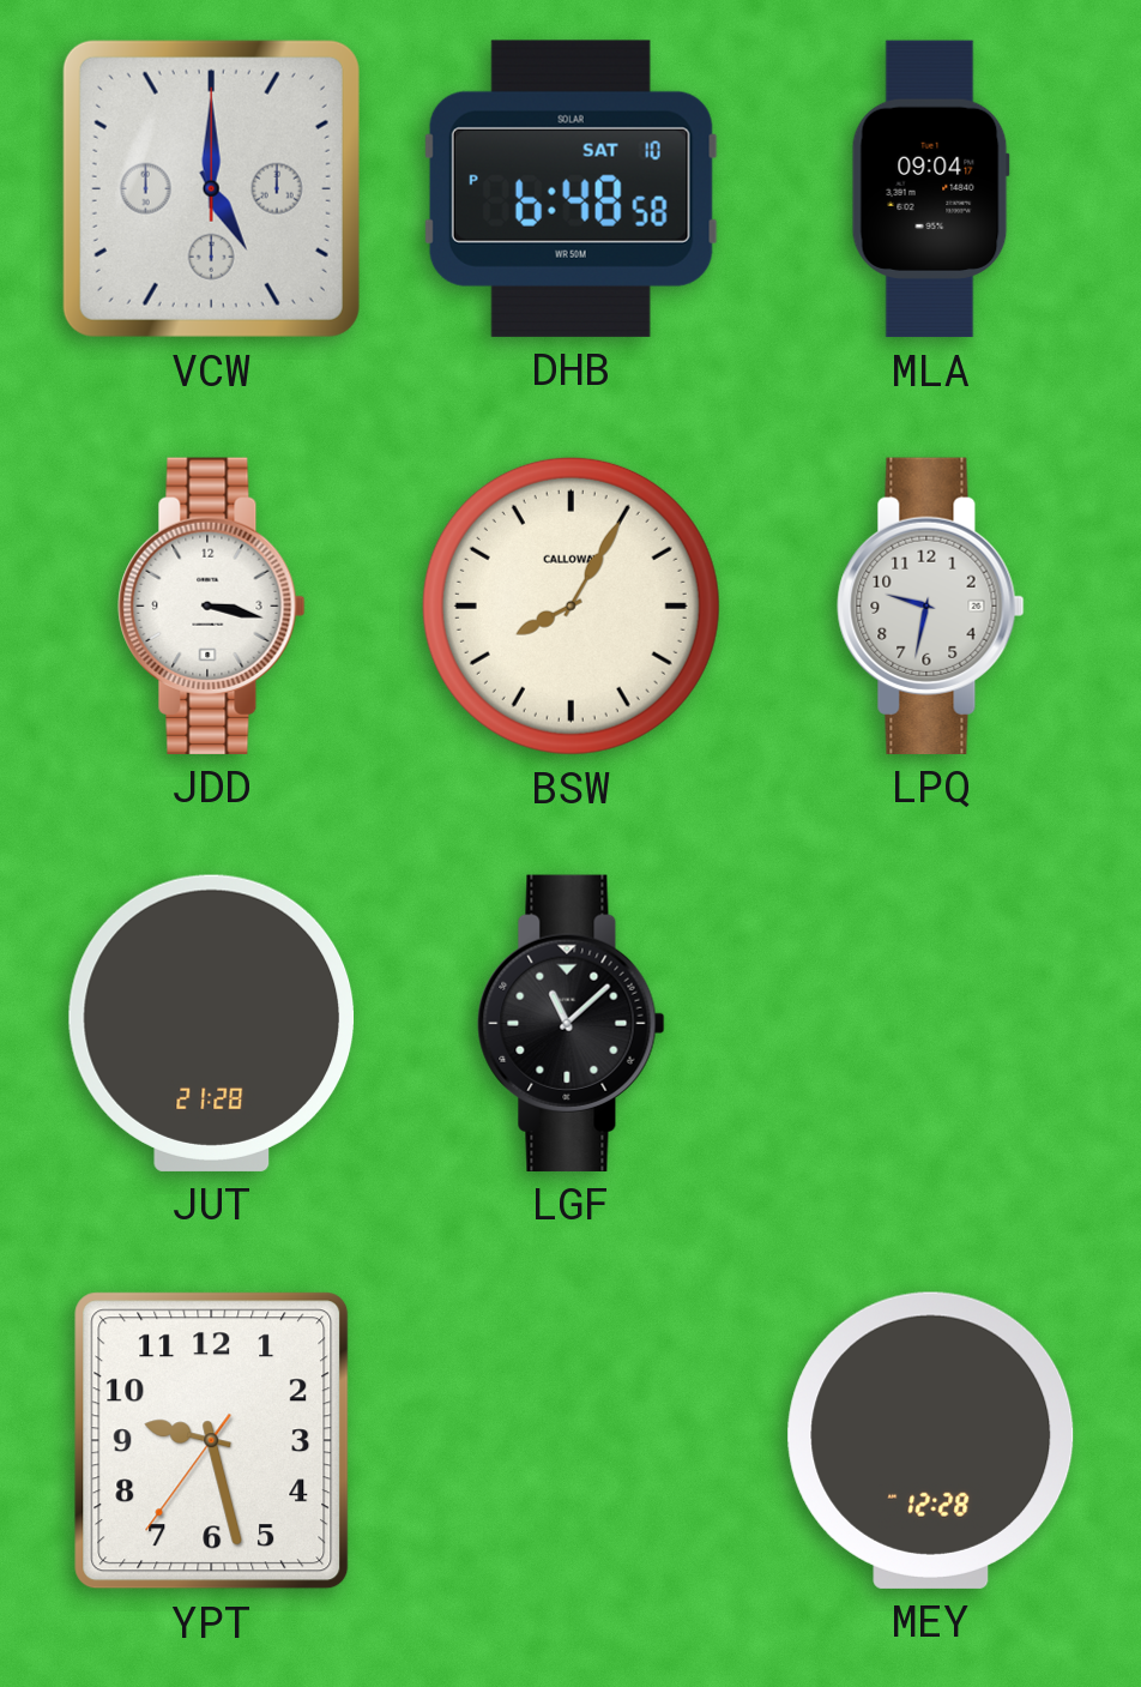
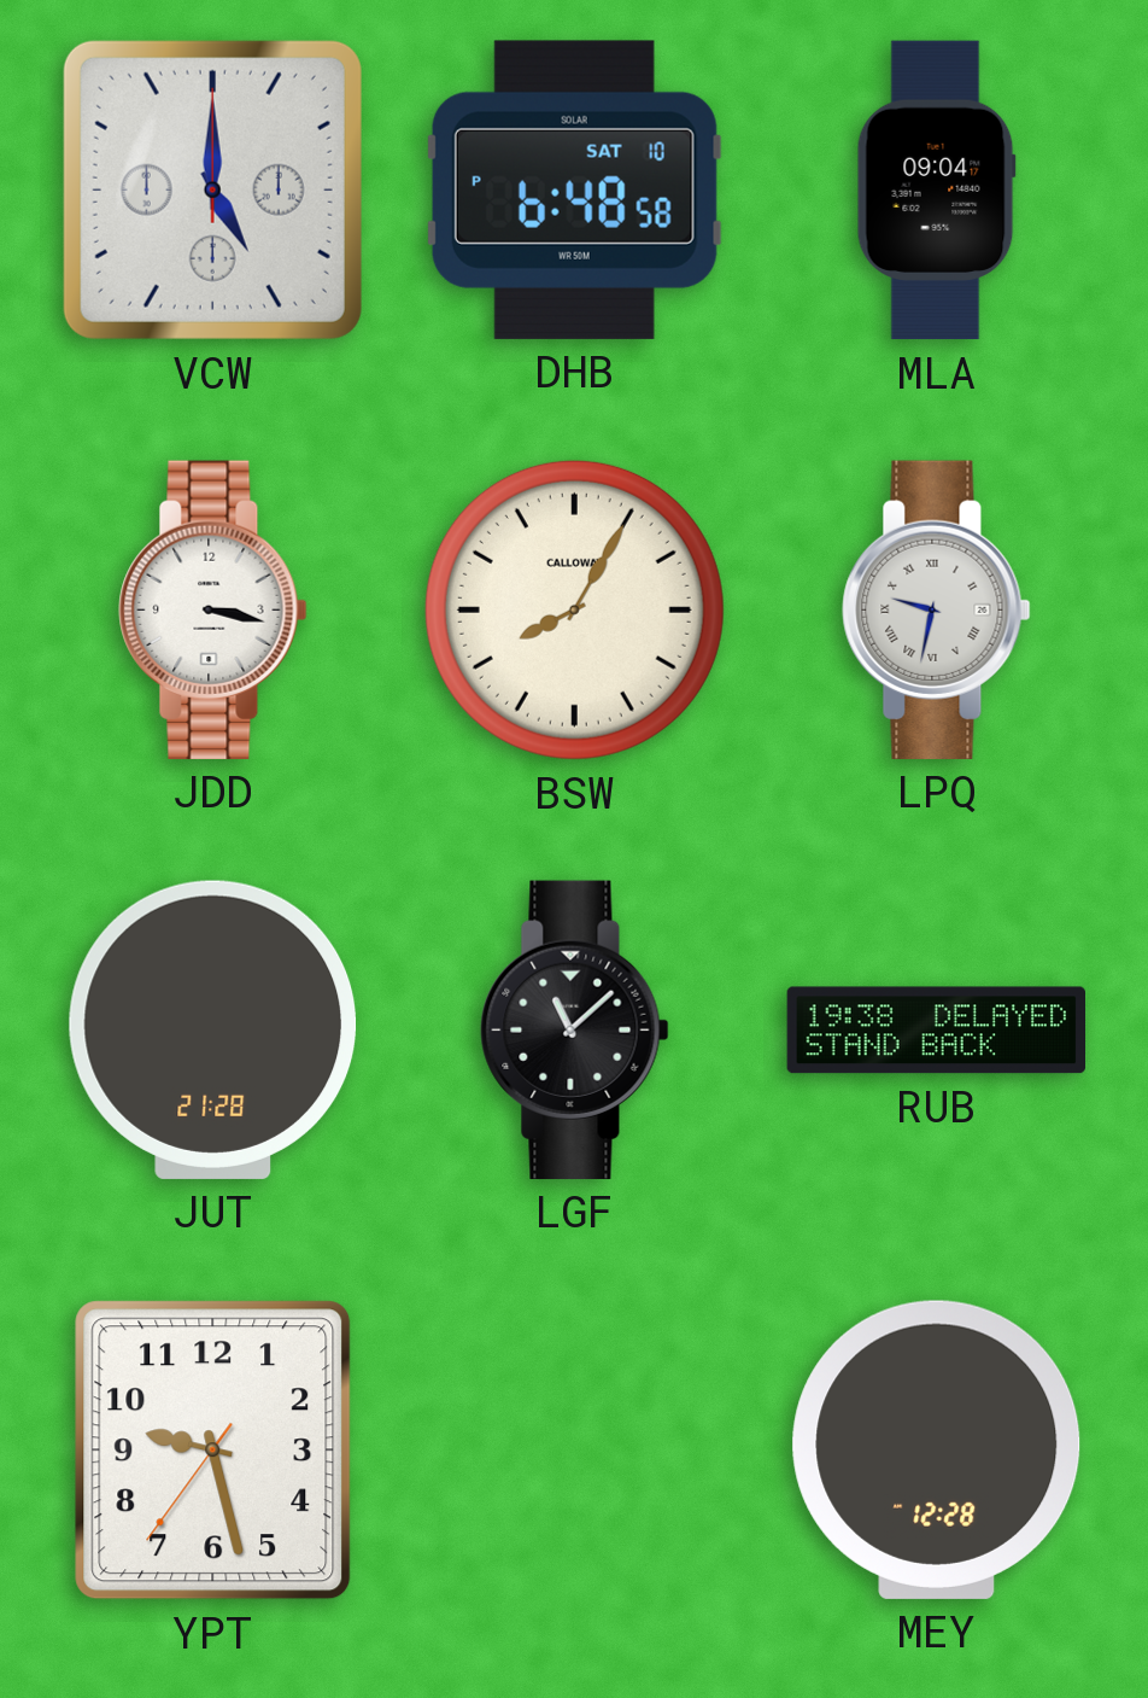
LPQ numerals: Arabic -> Roman
RUB: none -> 19:38
